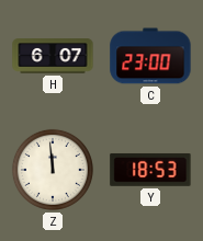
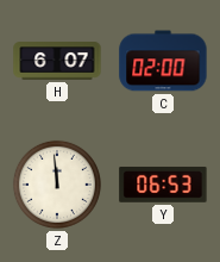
C: 23:00 -> 02:00
Y: 18:53 -> 06:53
